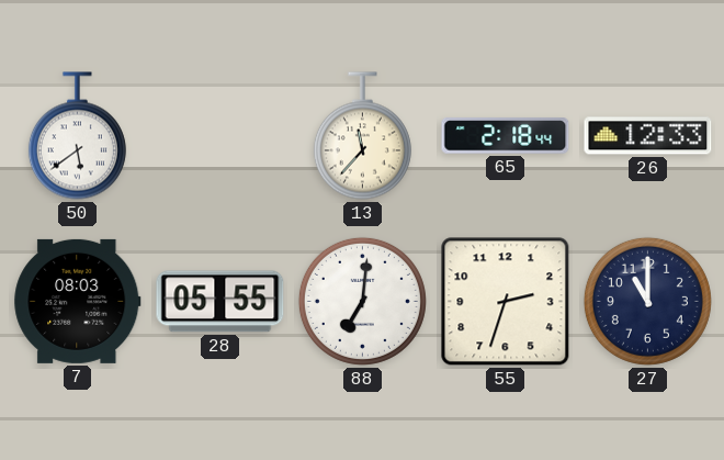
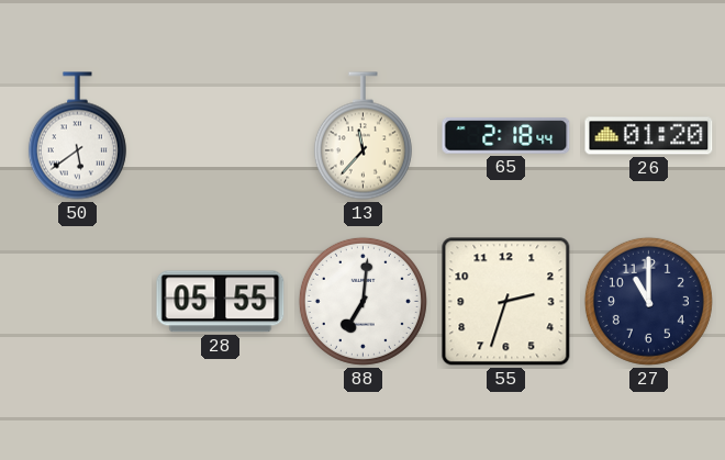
26: 12:33 -> 01:20
7: 08:03 -> none
